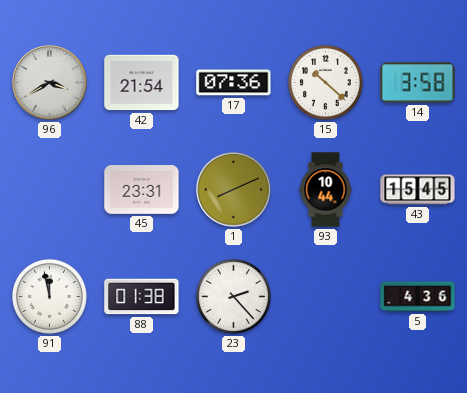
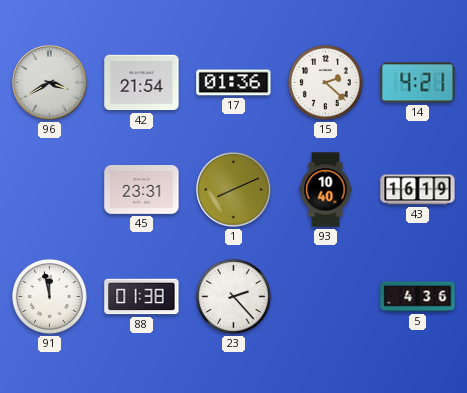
17: 07:36 -> 01:36
15: 10:22 -> 2:22
14: 3:58 -> 4:21
93: 10:44 -> 10:40
43: 15:45 -> 16:19
